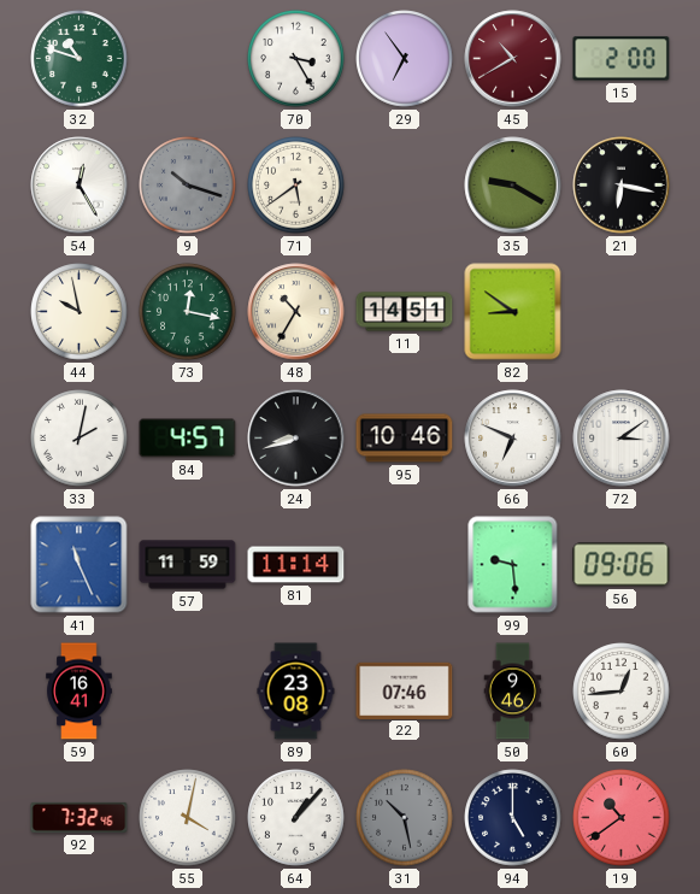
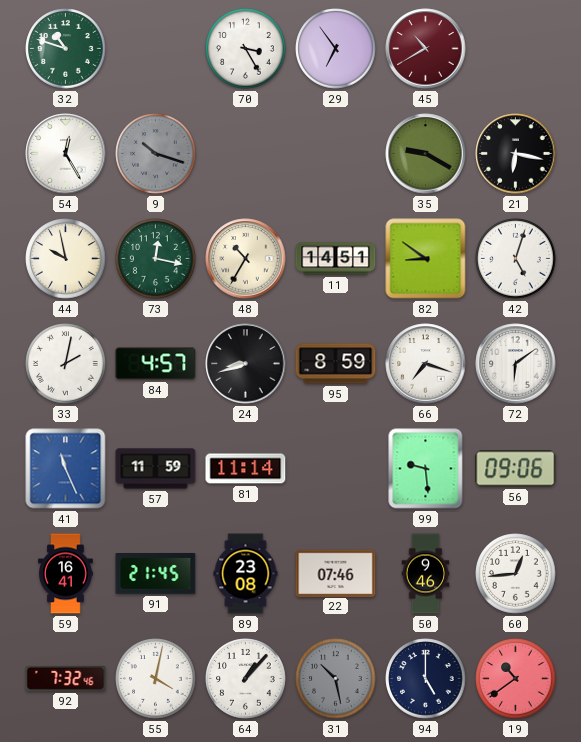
15: 2:00 -> none
71: 5:39 -> none
42: none -> 5:03
95: 10:46 -> 8:59
66: 6:49 -> 7:18
72: 3:09 -> 6:09
91: none -> 21:45
